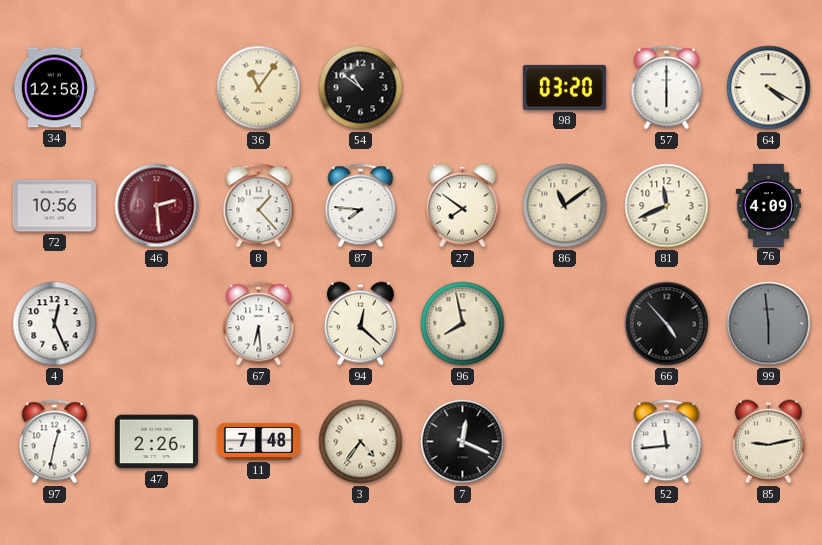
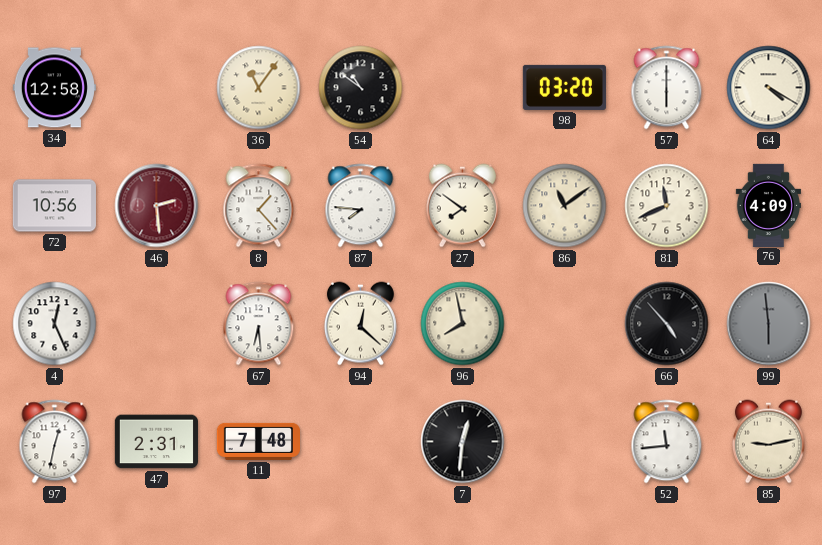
47: 2:26 -> 2:31
3: 4:36 -> none
7: 12:19 -> 12:31
